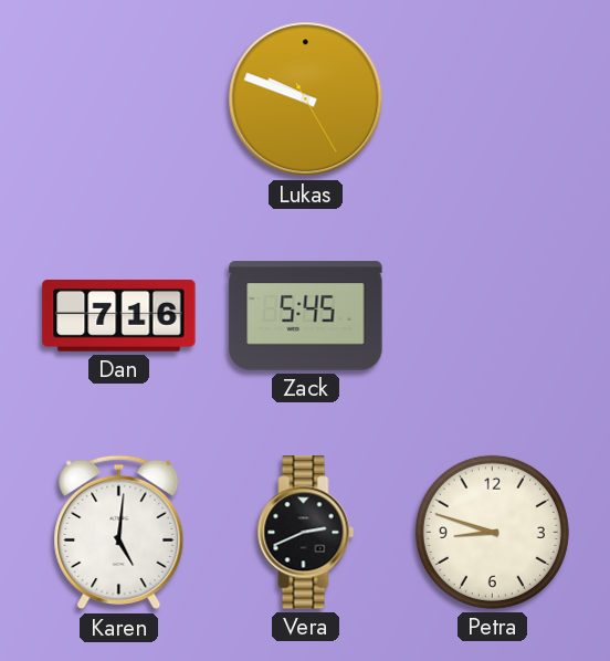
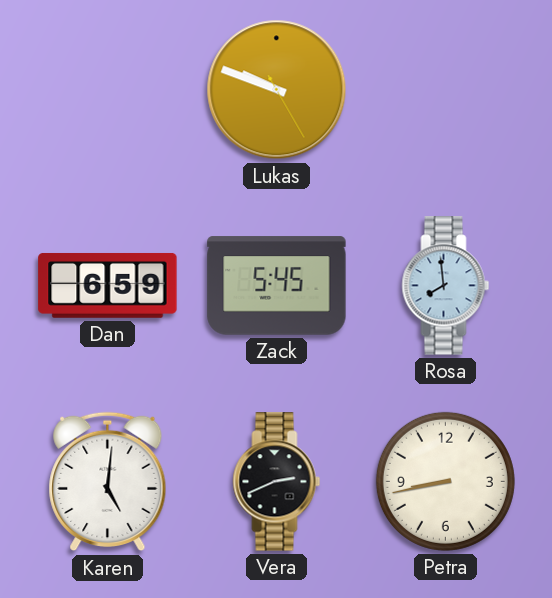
Dan: 7:16 -> 6:59
Rosa: none -> 7:59
Petra: 8:48 -> 8:43
